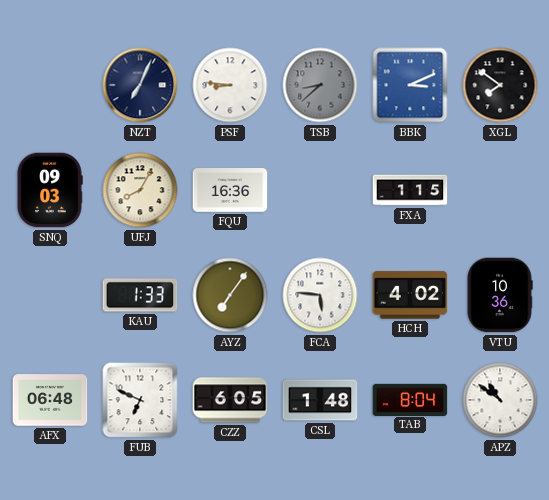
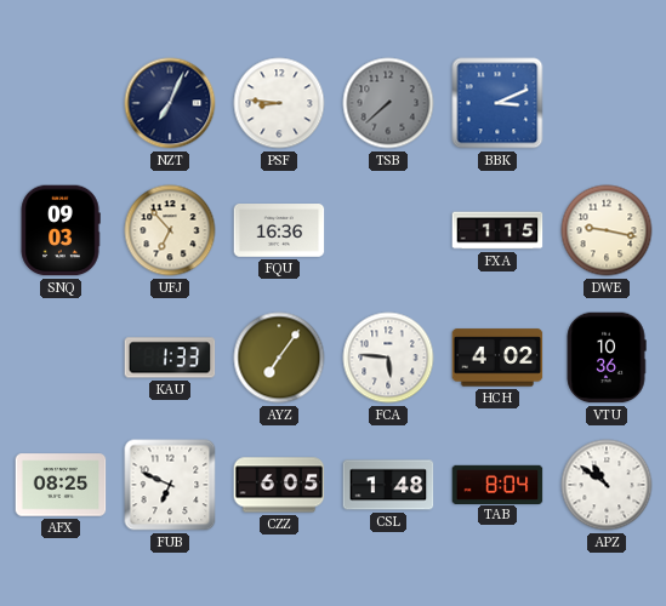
TSB: 8:38 -> 7:38
XGL: 7:51 -> none
UFJ: 8:05 -> 6:53
DWE: none -> 9:17
AFX: 06:48 -> 08:25
